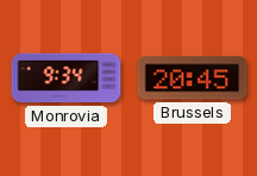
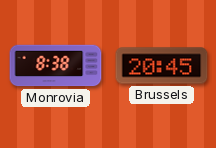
Monrovia: 9:34 -> 8:38
